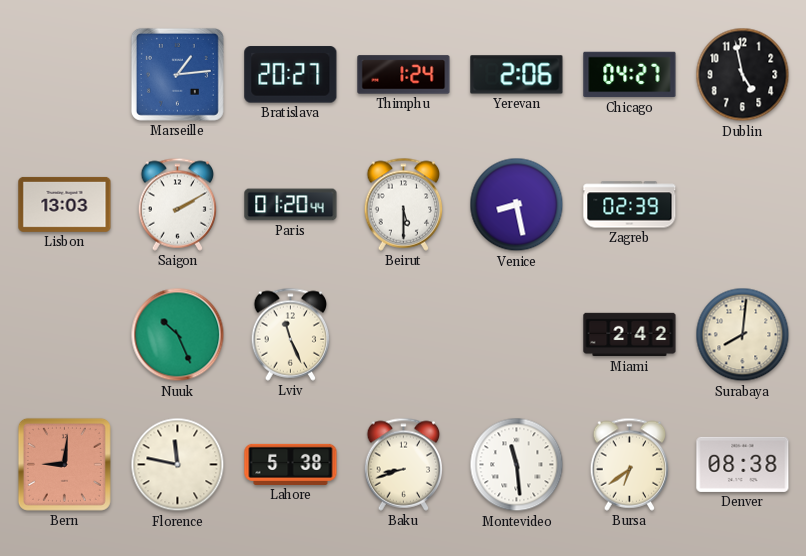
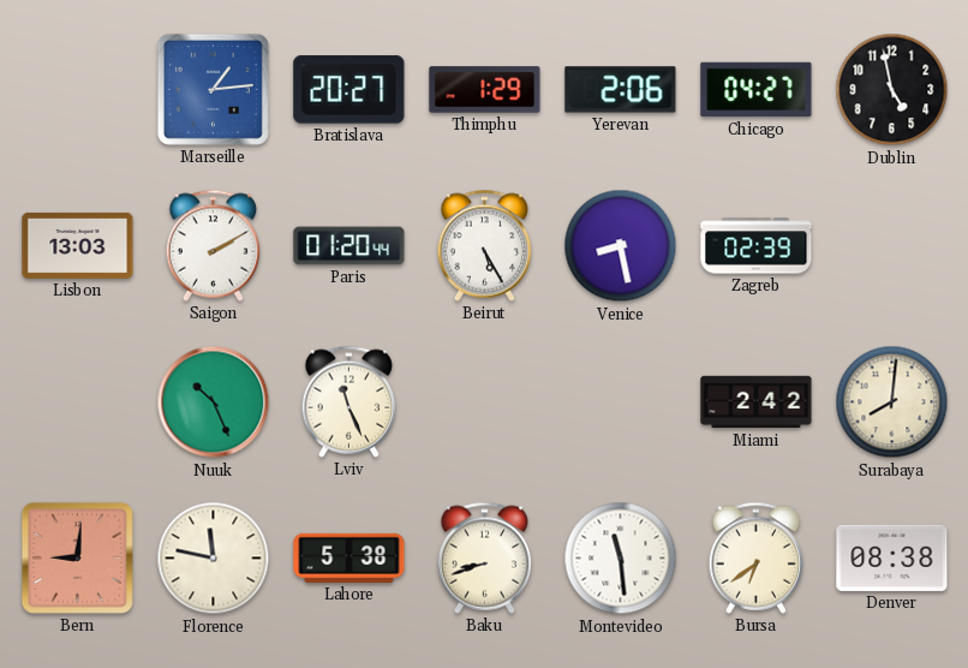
Thimphu: 1:24 -> 1:29
Beirut: 5:30 -> 5:25
